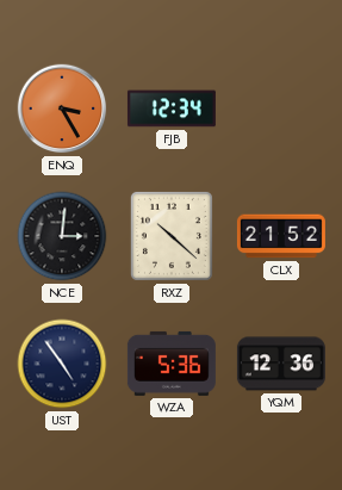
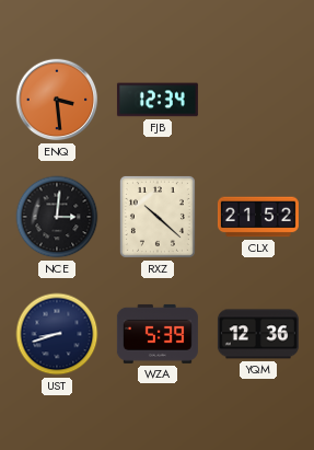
ENQ: 3:25 -> 3:29
UST: 4:54 -> 8:42
WZA: 5:36 -> 5:39
